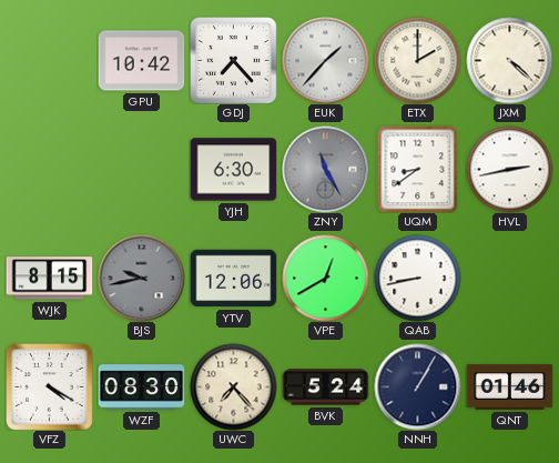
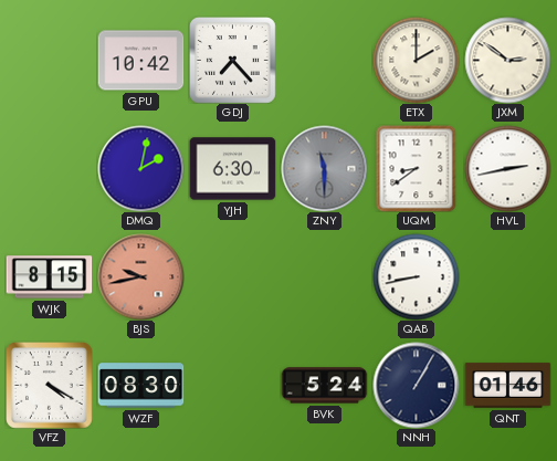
EUK: 1:37 -> none
JXM: 4:22 -> 2:51
DMQ: none -> 2:02
ZNY: 11:25 -> 11:30
BJS dial: grey -> salmon
YTV: 12:06 -> none
VPE: 12:40 -> none
UWC: 7:23 -> none
